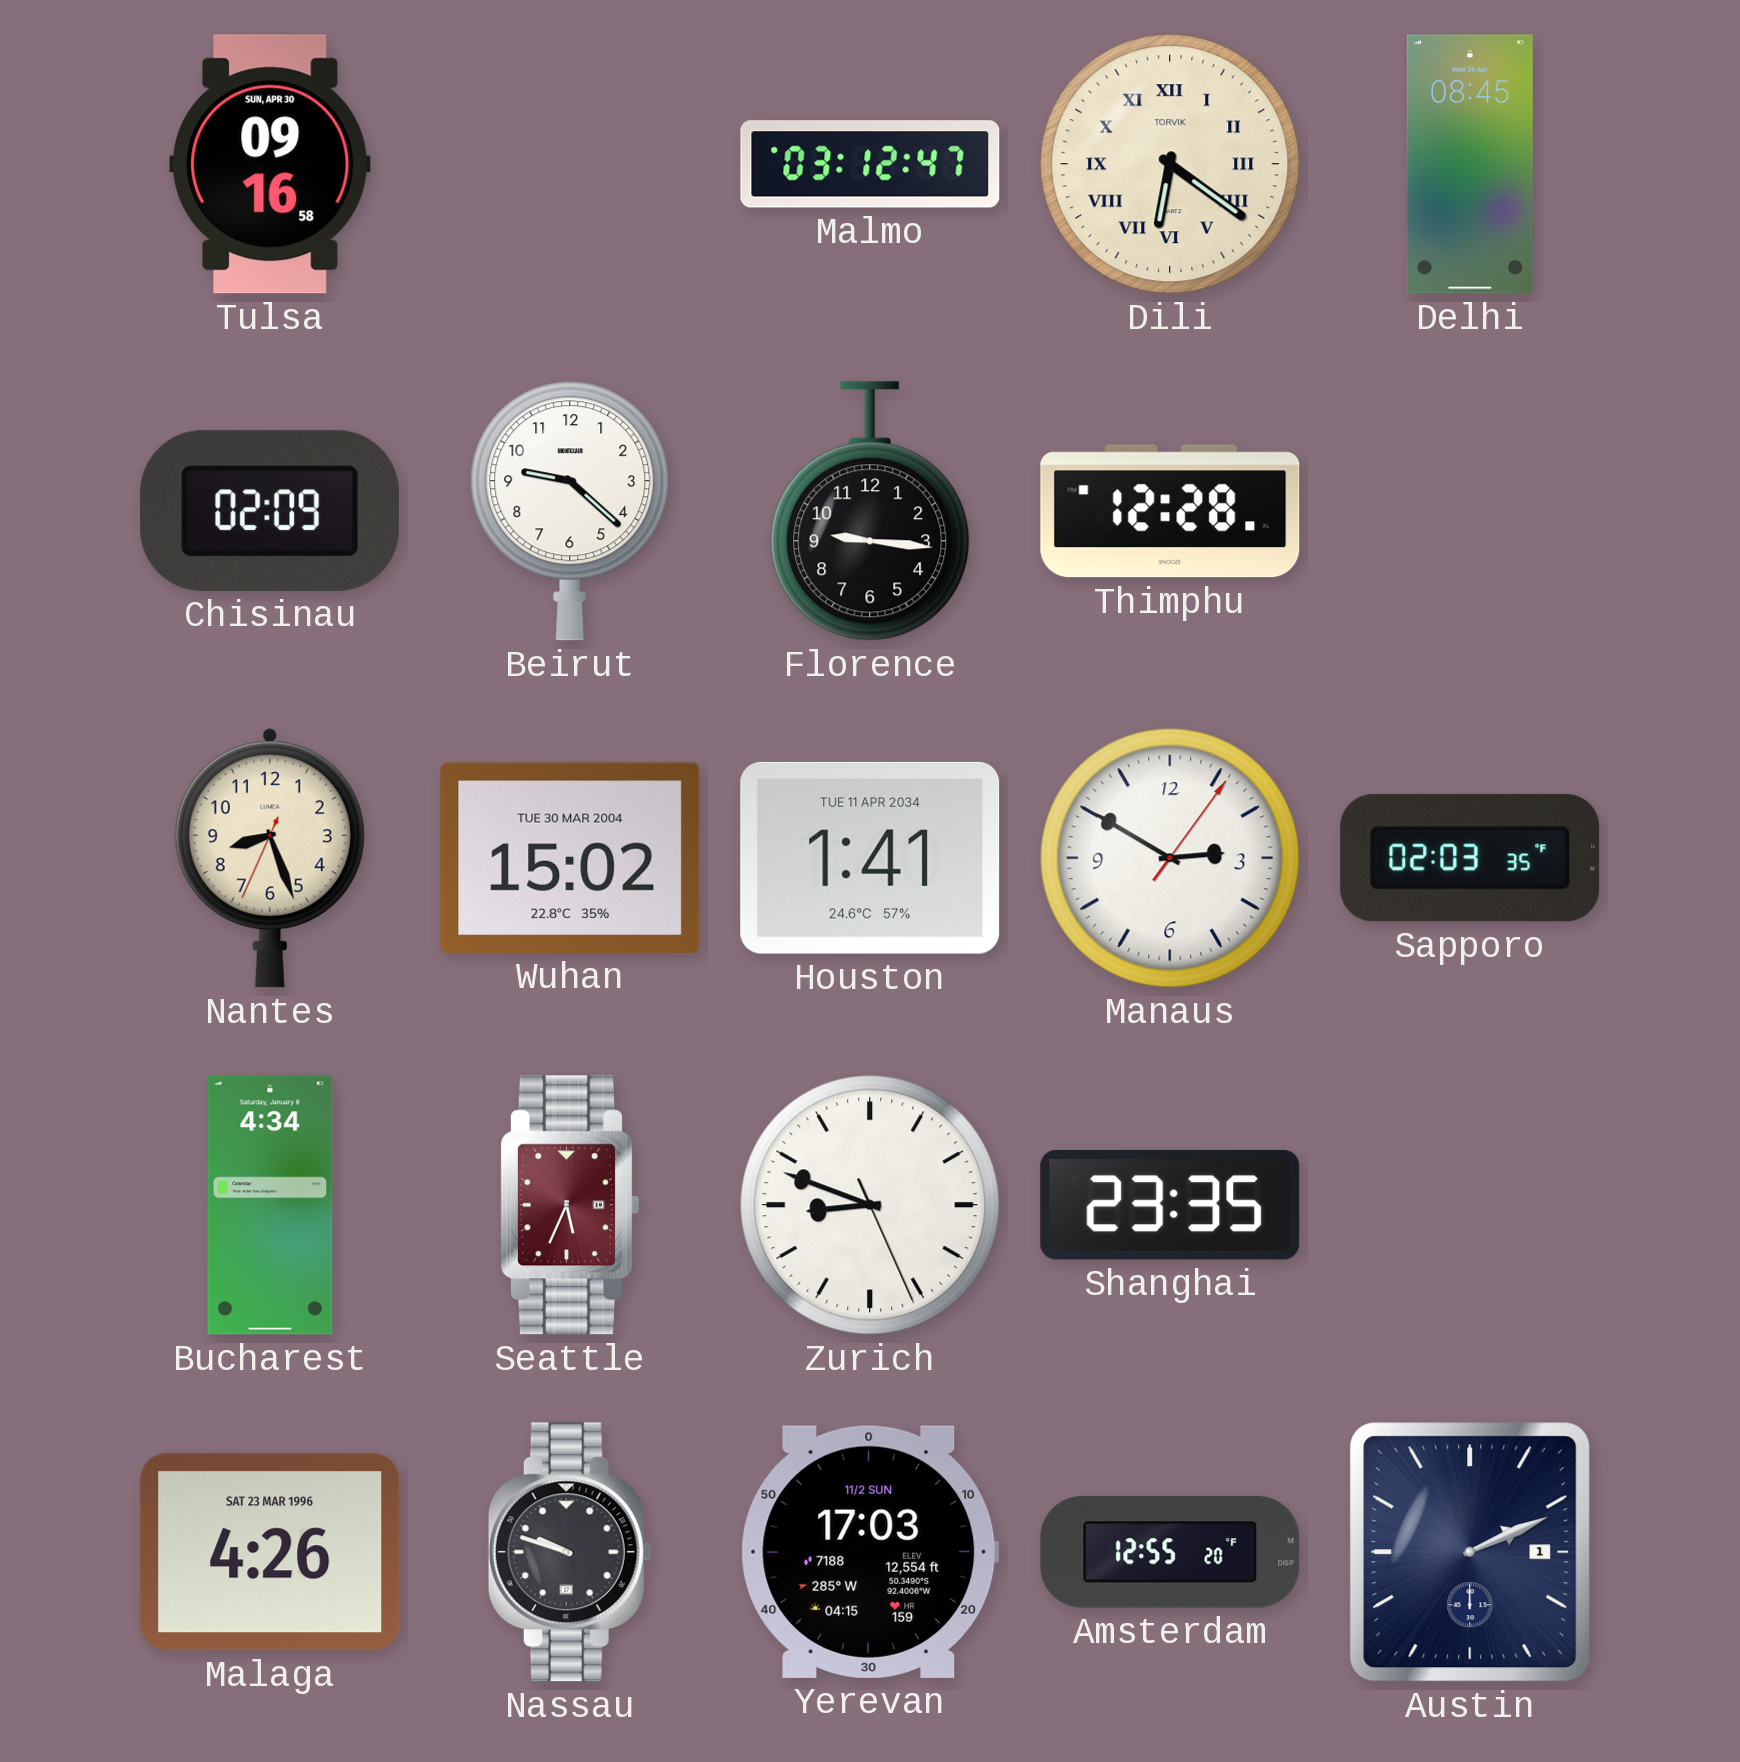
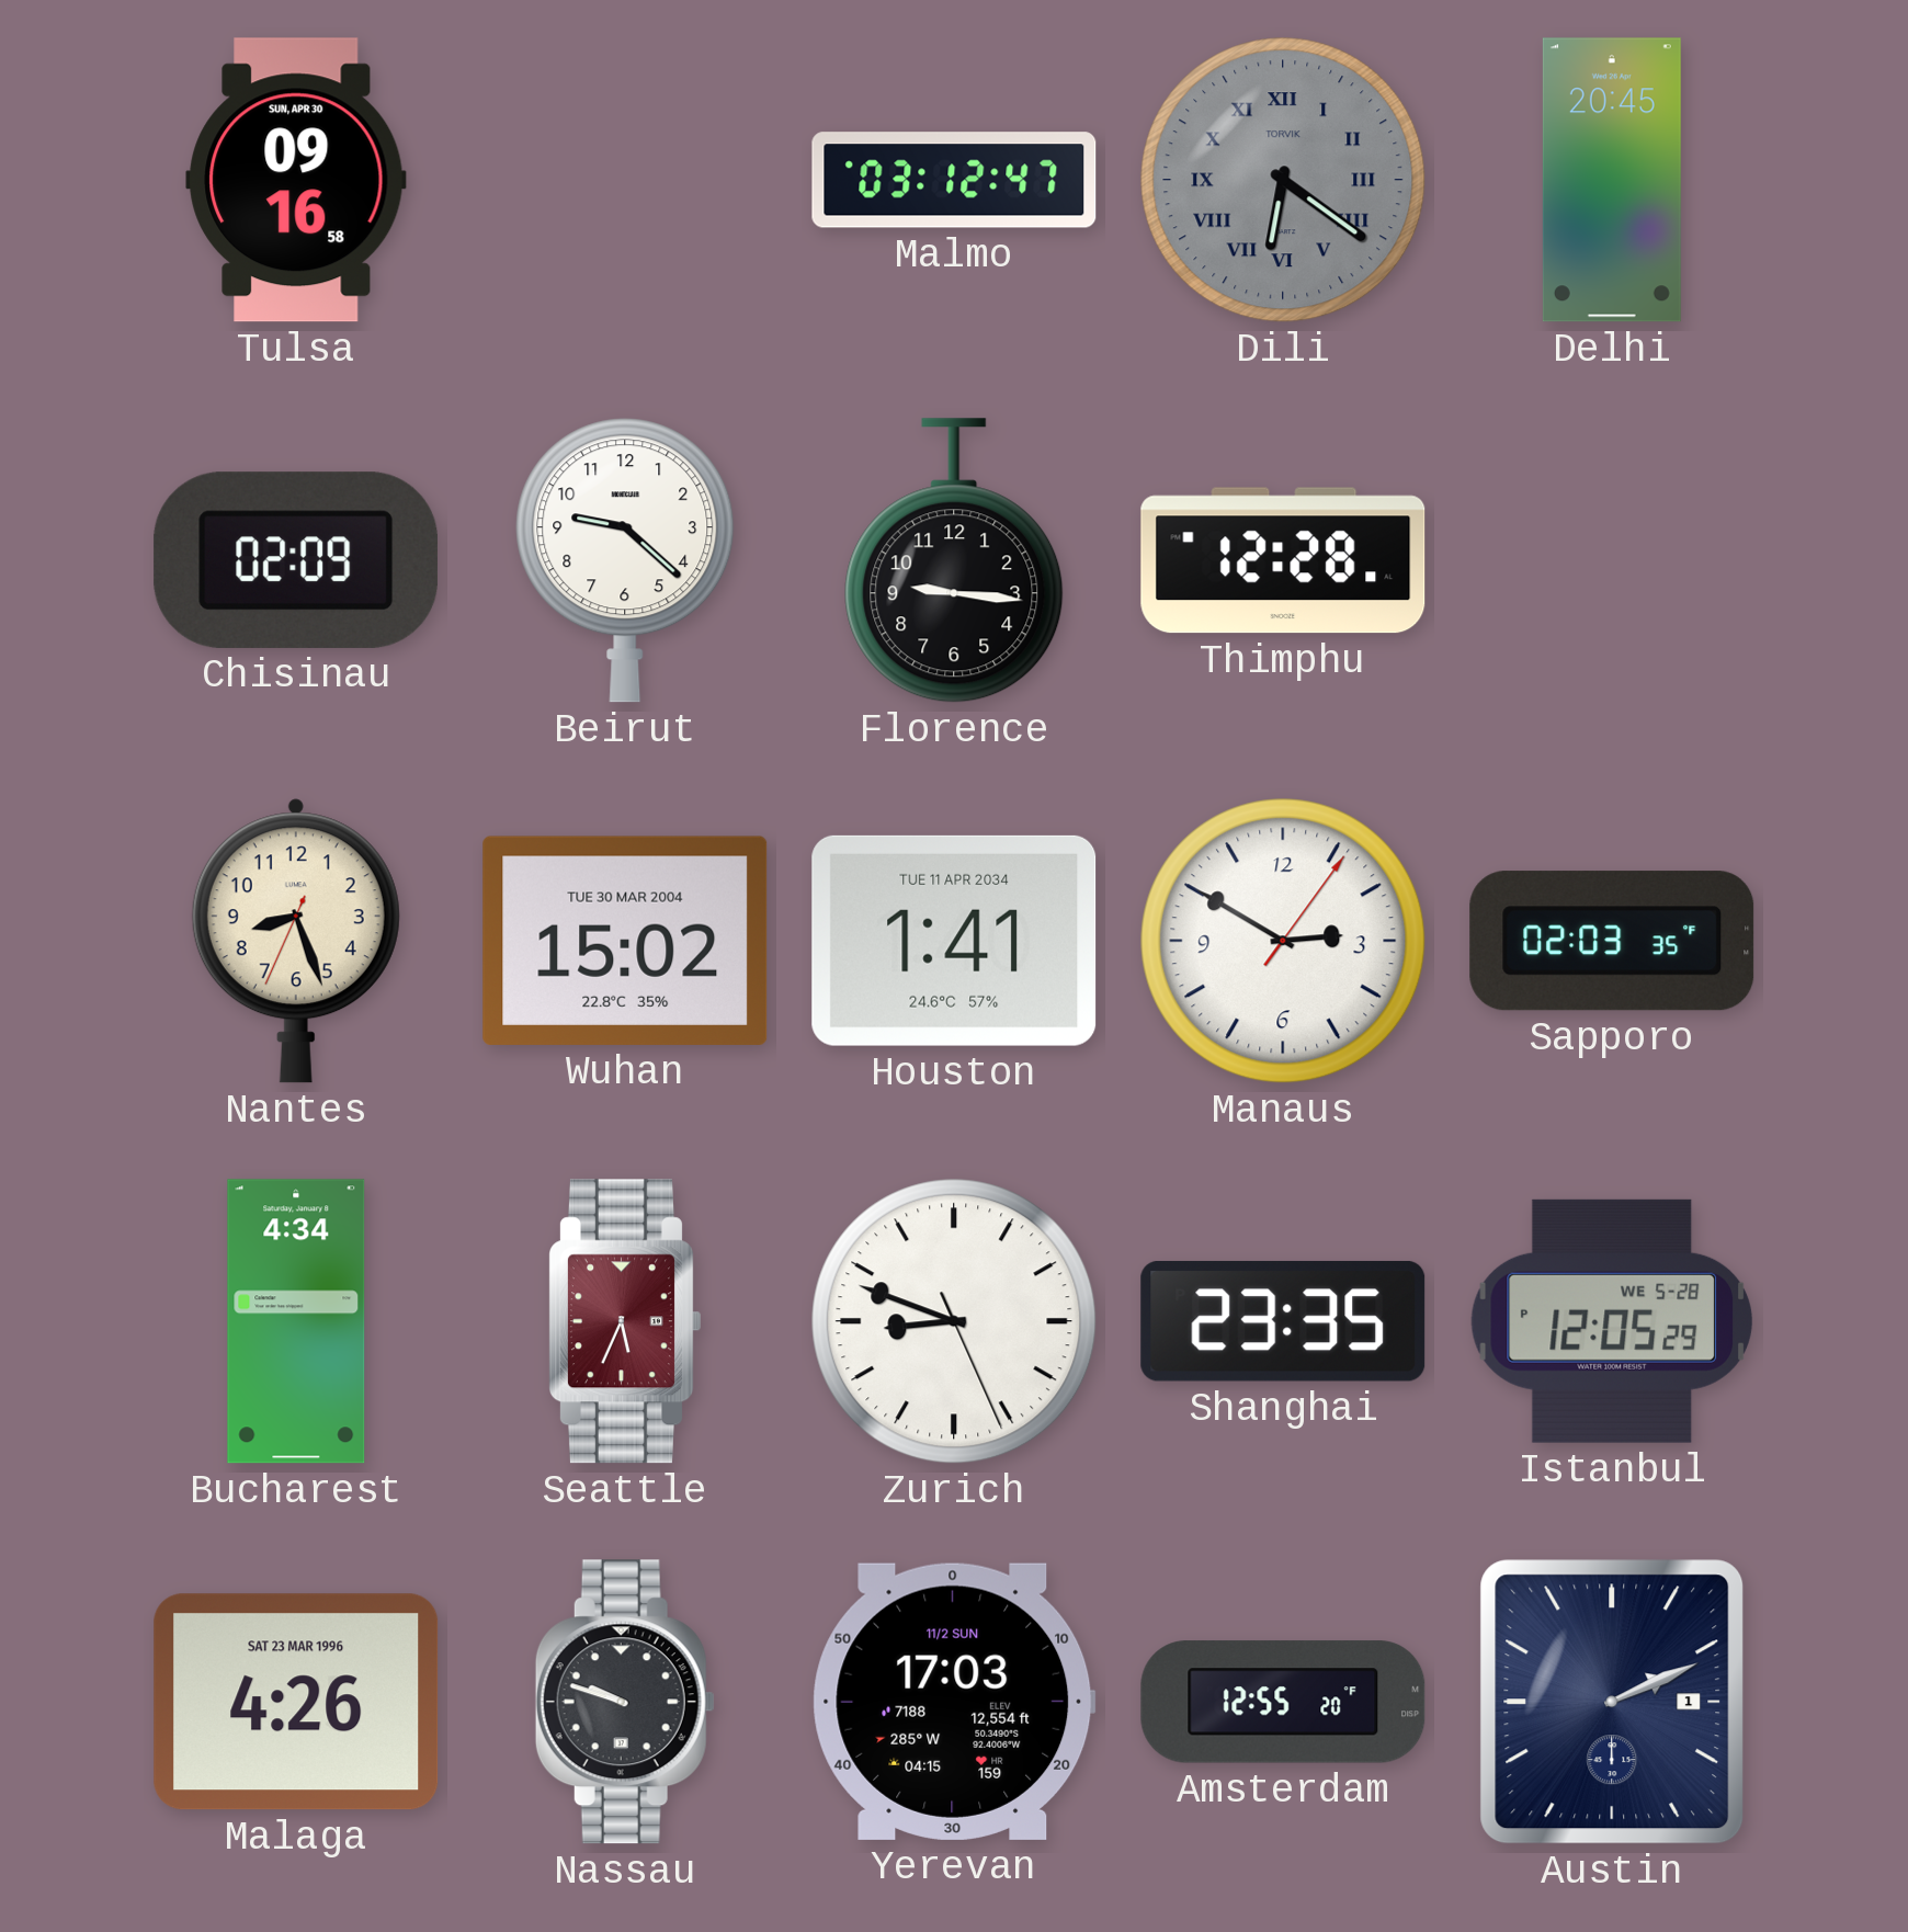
Dili dial: cream -> grey
Delhi: 08:45 -> 20:45
Istanbul: none -> 12:05
